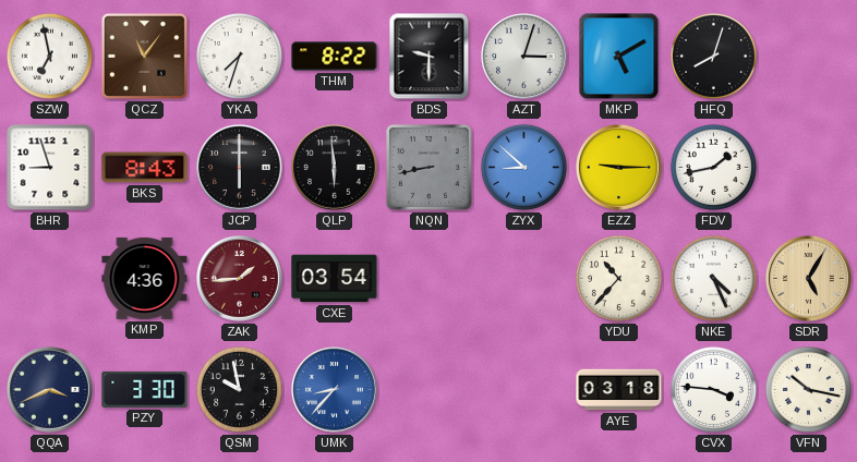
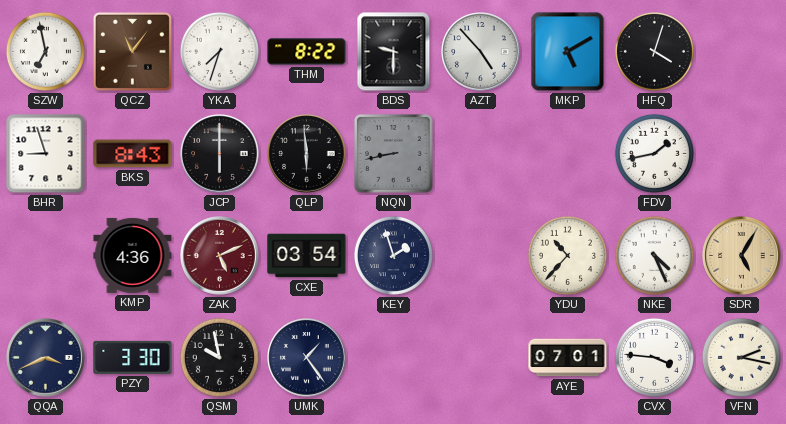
AZT: 3:03 -> 4:53
HFQ: 8:03 -> 4:03
ZYX: 8:52 -> none
EZZ: 9:15 -> none
ZAK: 1:44 -> 5:11
KEY: none -> 1:57
UMK: 8:37 -> 1:24
UMK dial: blue -> navy
AYE: 03:18 -> 07:01
VFN: 10:17 -> 2:17
